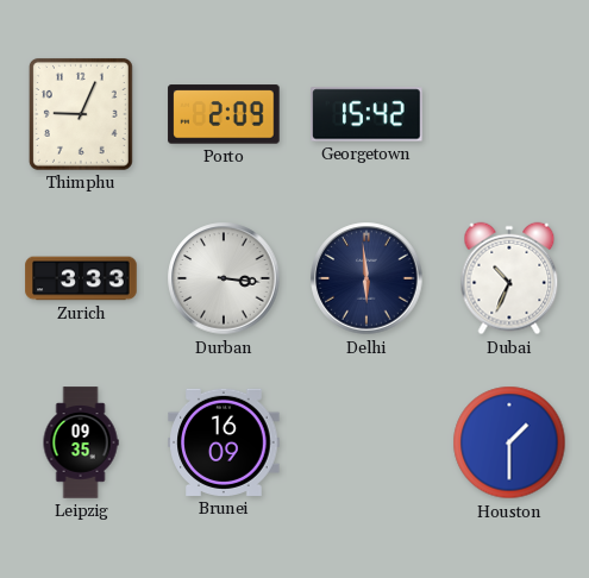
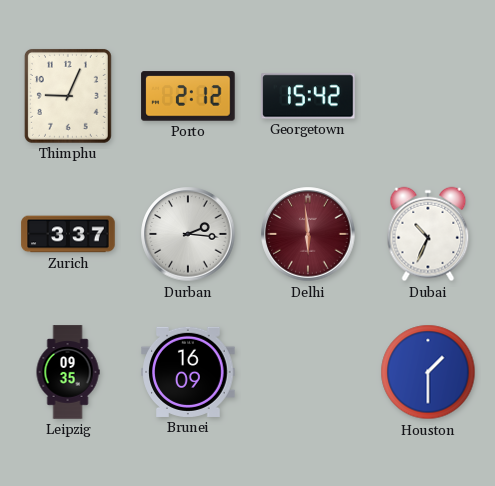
Porto: 2:09 -> 2:12
Zurich: 3:33 -> 3:37
Durban: 3:16 -> 2:16
Delhi dial: navy -> burgundy
